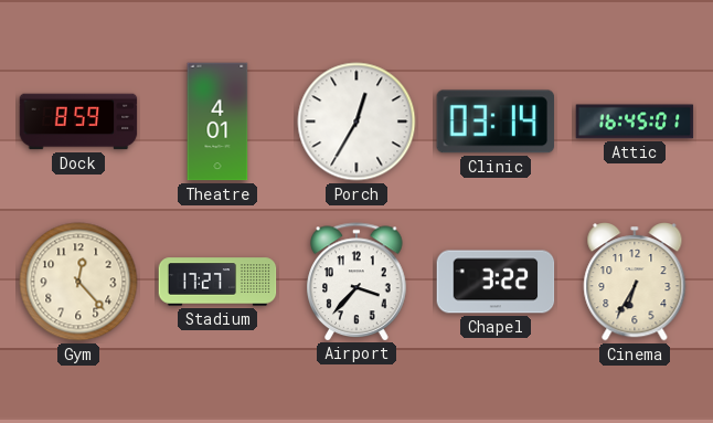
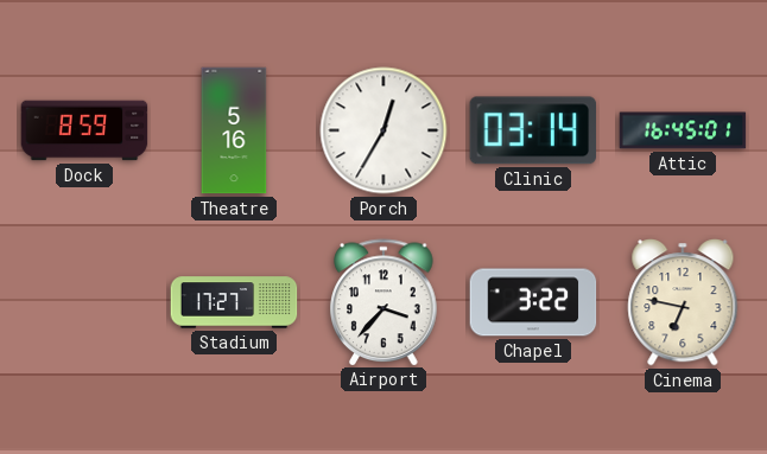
Theatre: 4:01 -> 5:16
Gym: 12:23 -> none
Cinema: 6:35 -> 6:47
